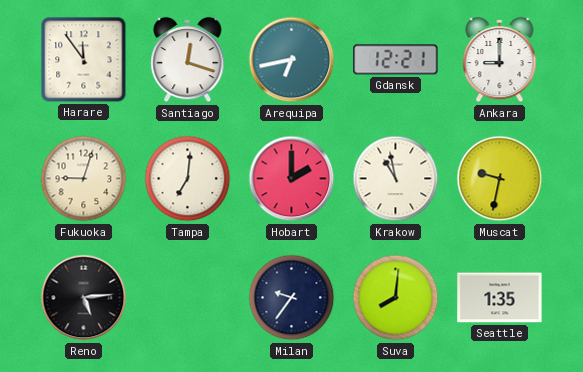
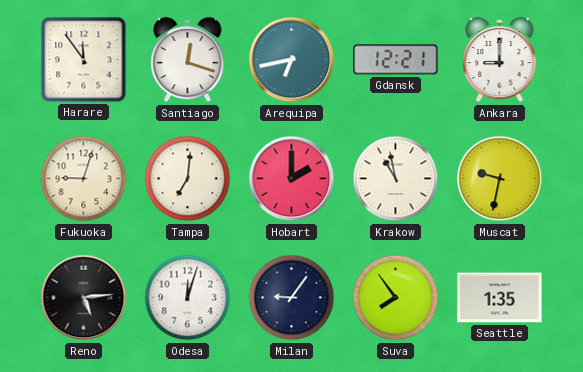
Odesa: none -> 12:03
Milan: 9:36 -> 9:06
Suva: 8:01 -> 7:54
